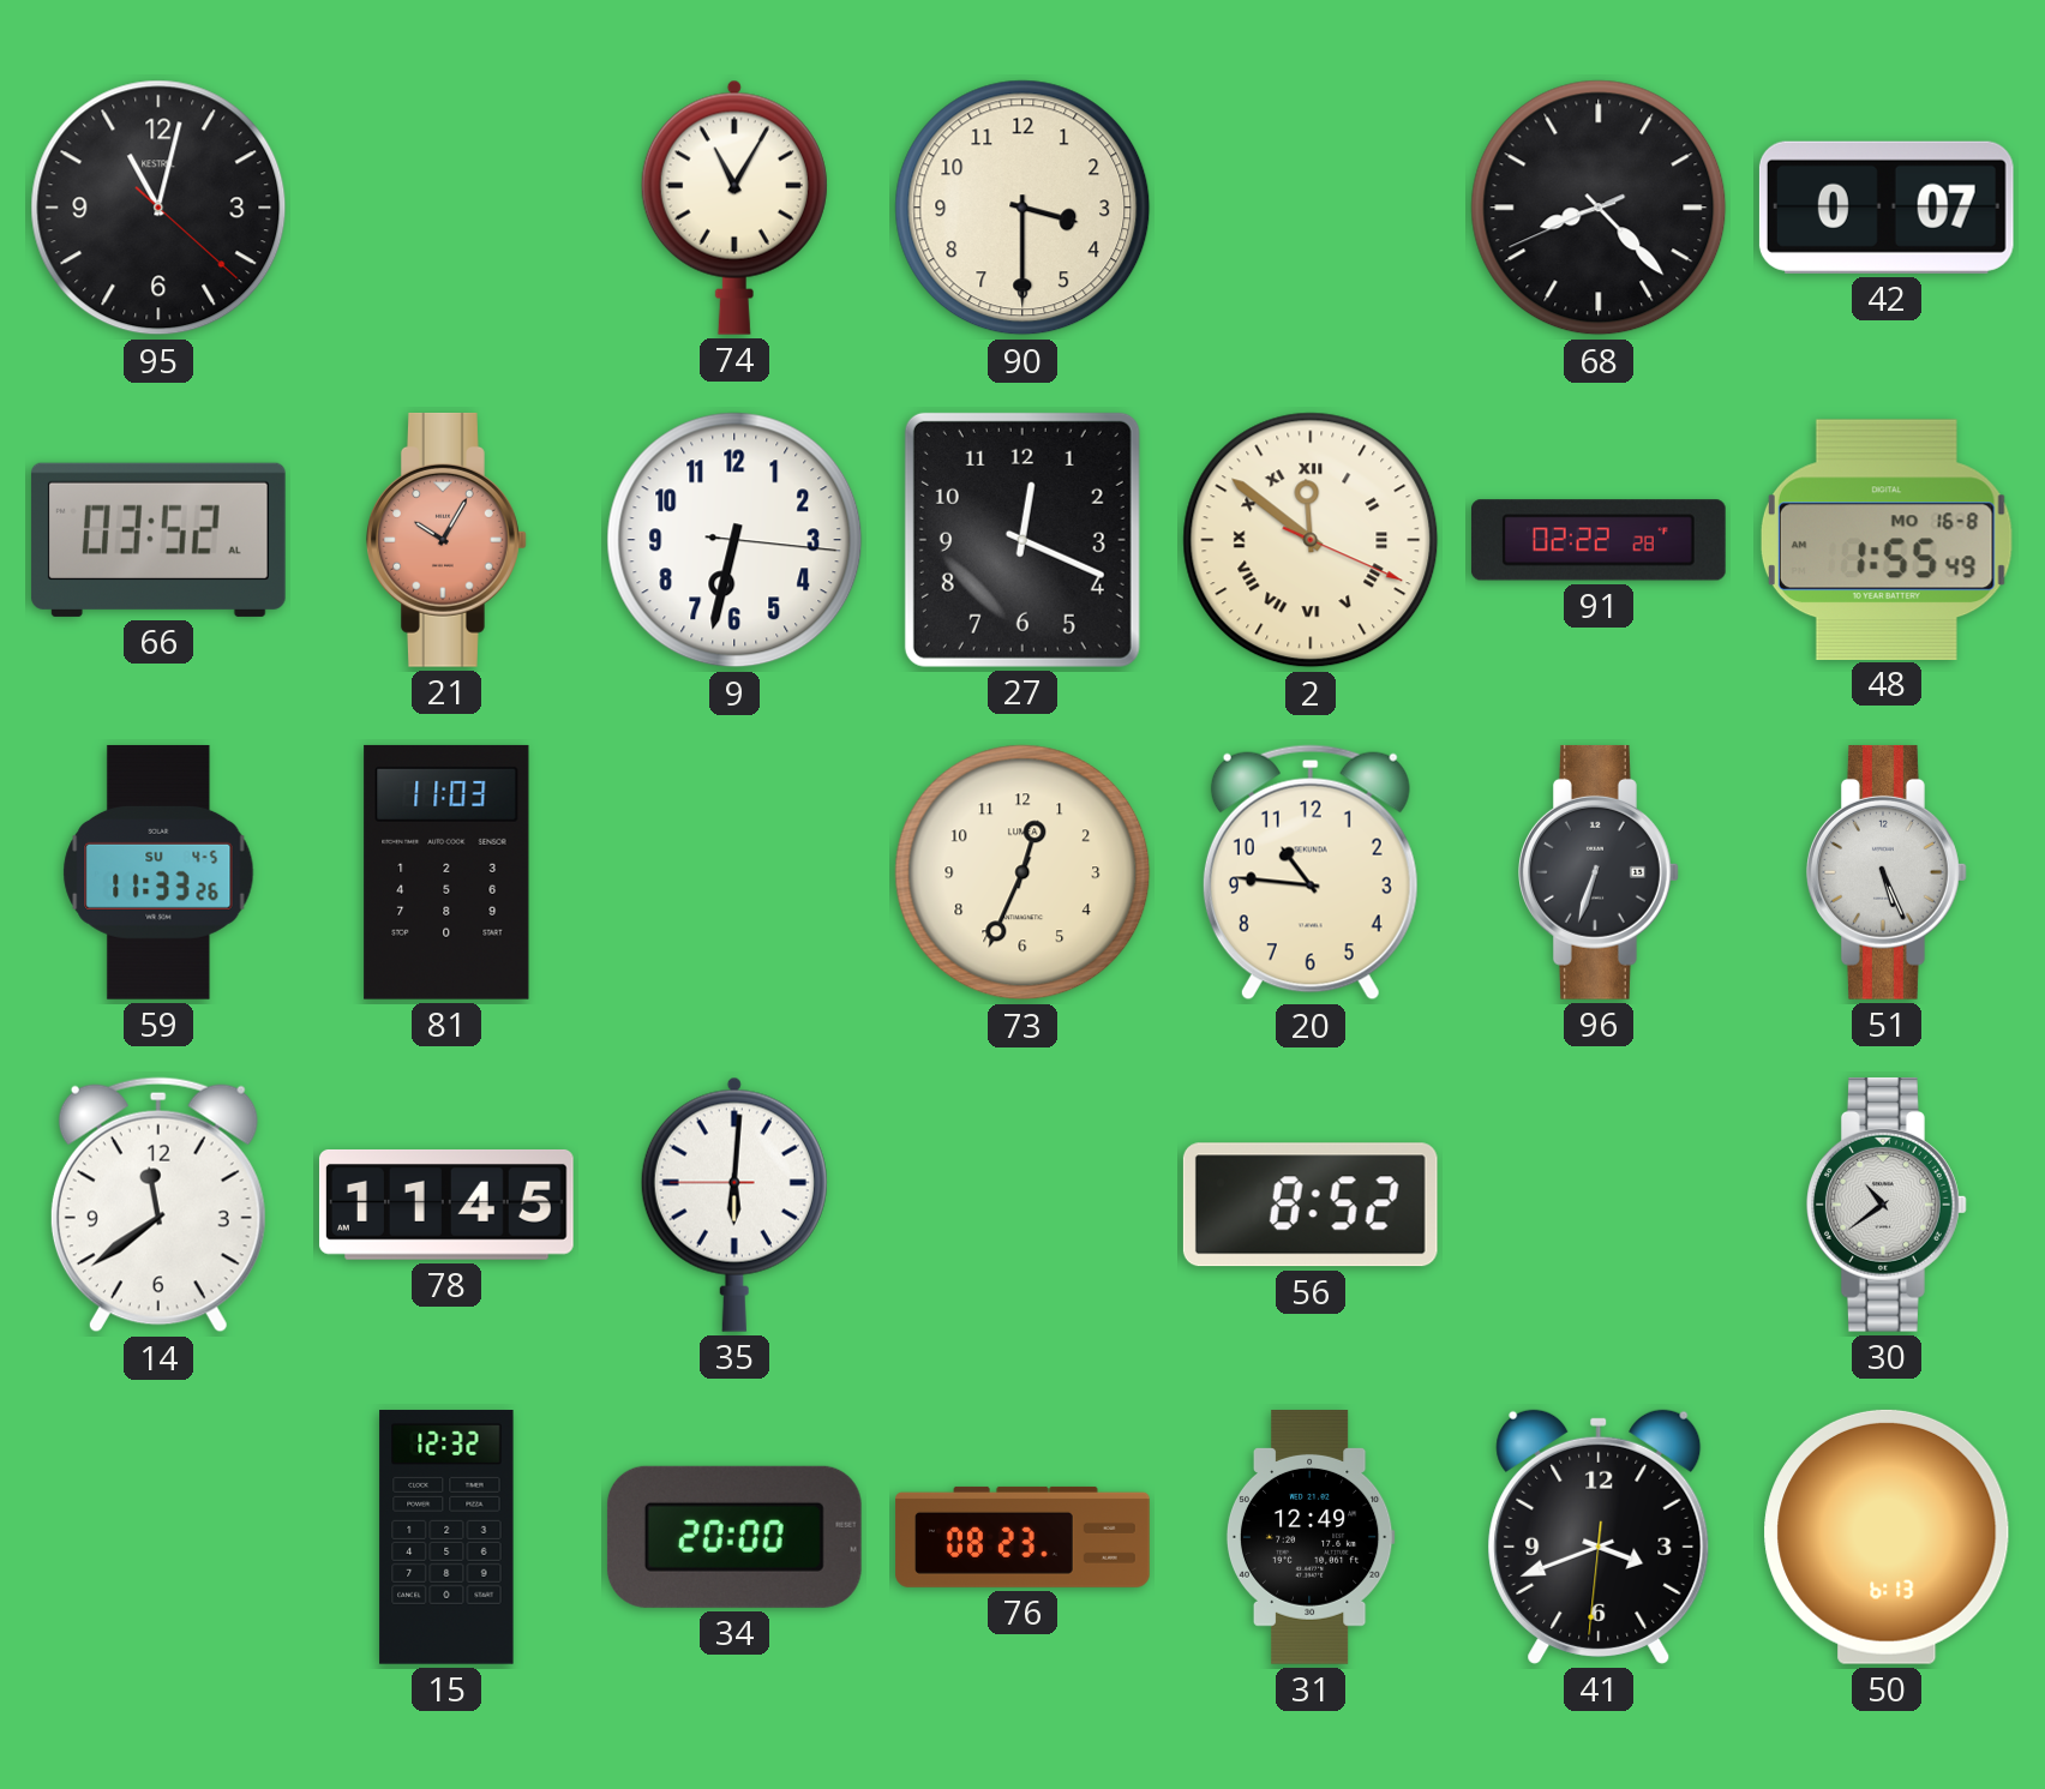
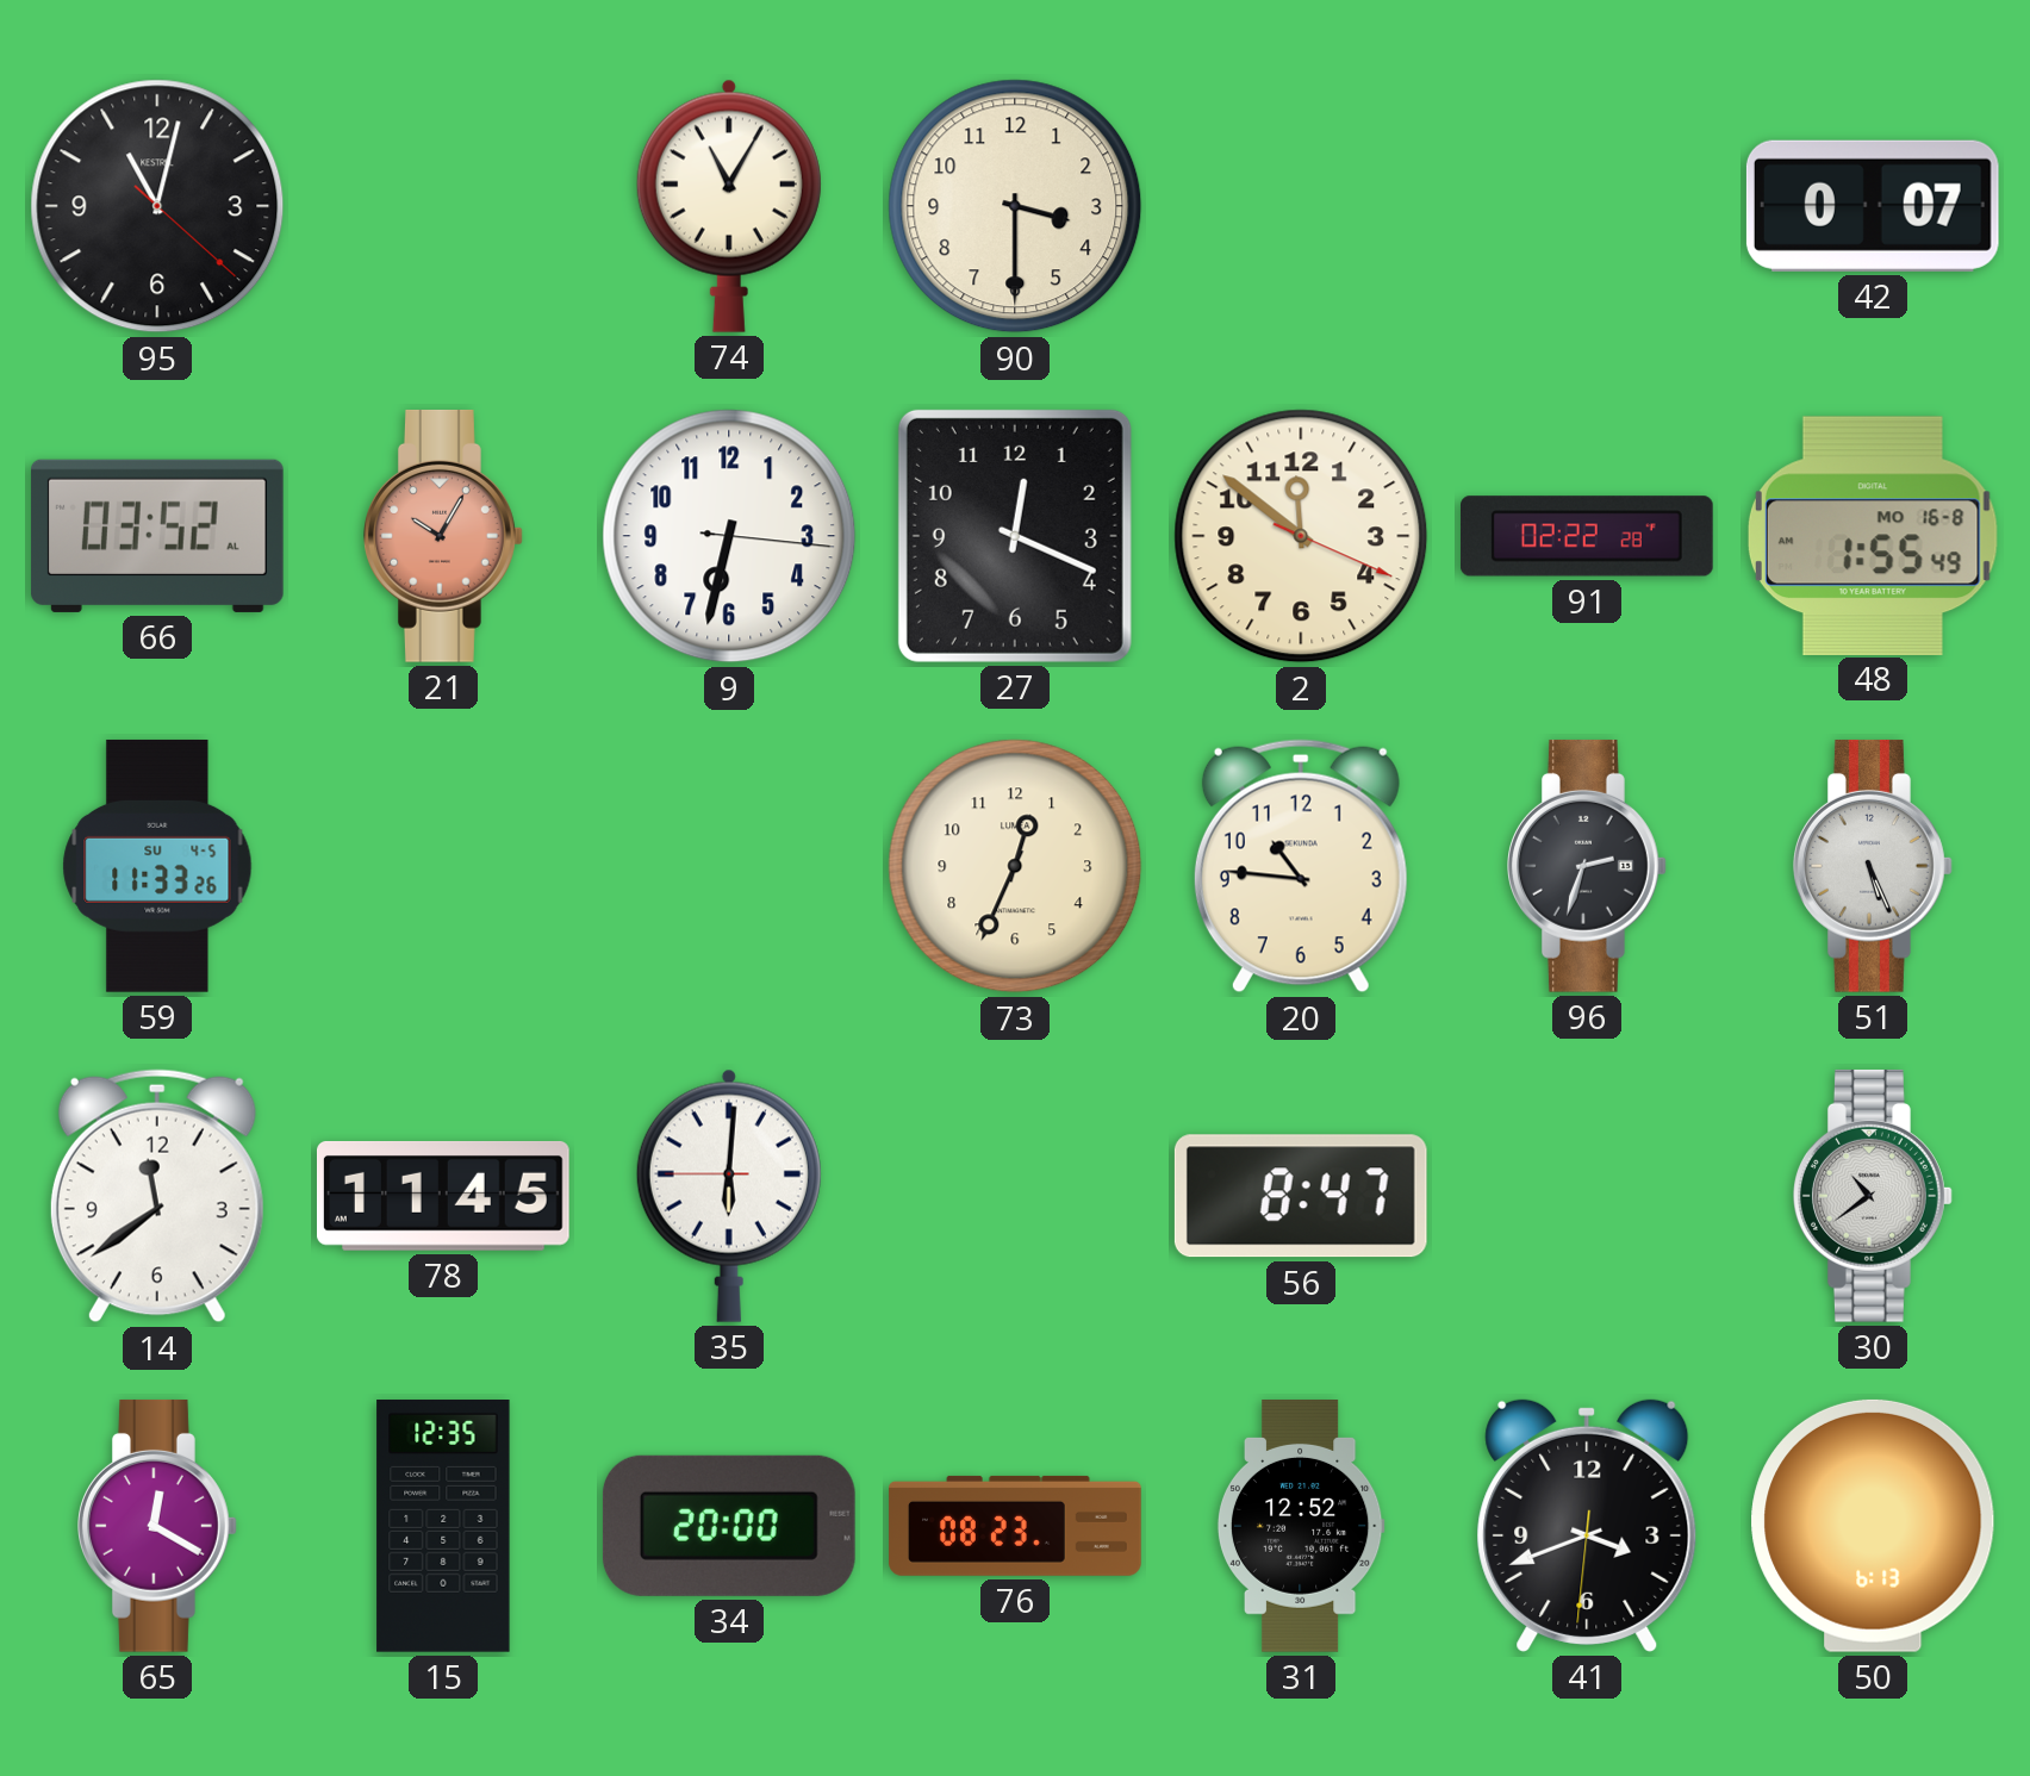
68: 8:22 -> none
2 numerals: Roman -> Arabic
81: 11:03 -> none
96: 6:33 -> 2:33
56: 8:52 -> 8:47
65: none -> 12:20
15: 12:32 -> 12:35
31: 12:49 -> 12:52
